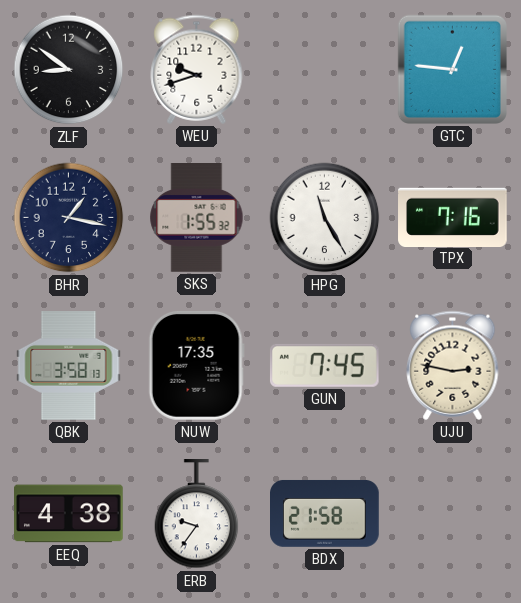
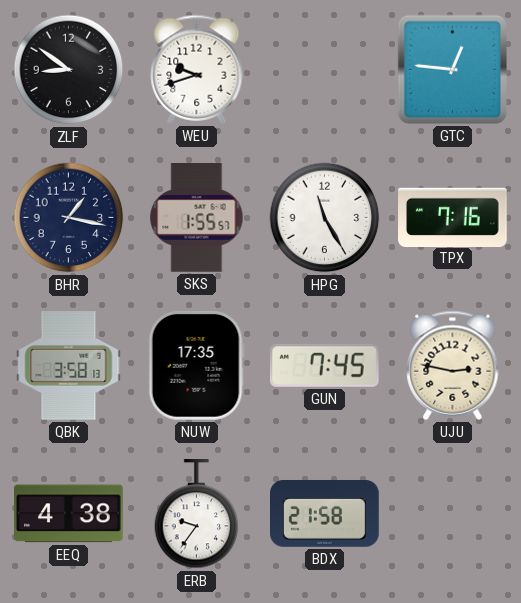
SKS: 1:55:32 -> 1:55:57
